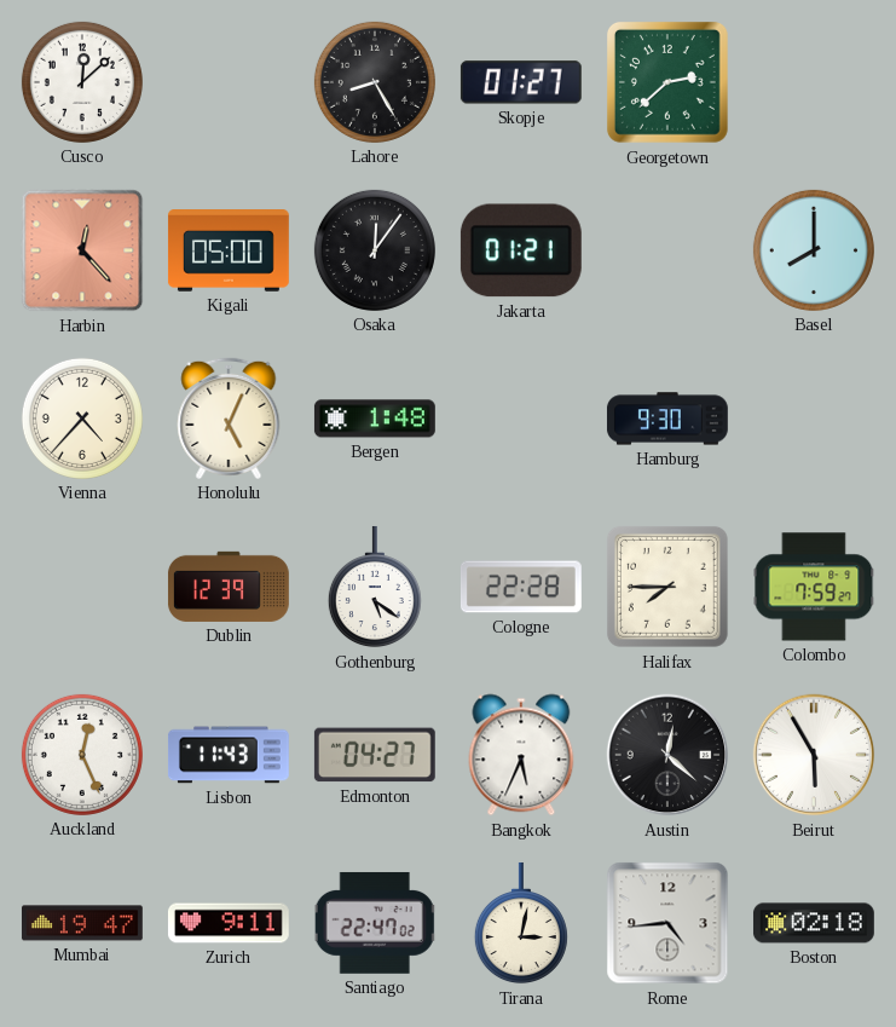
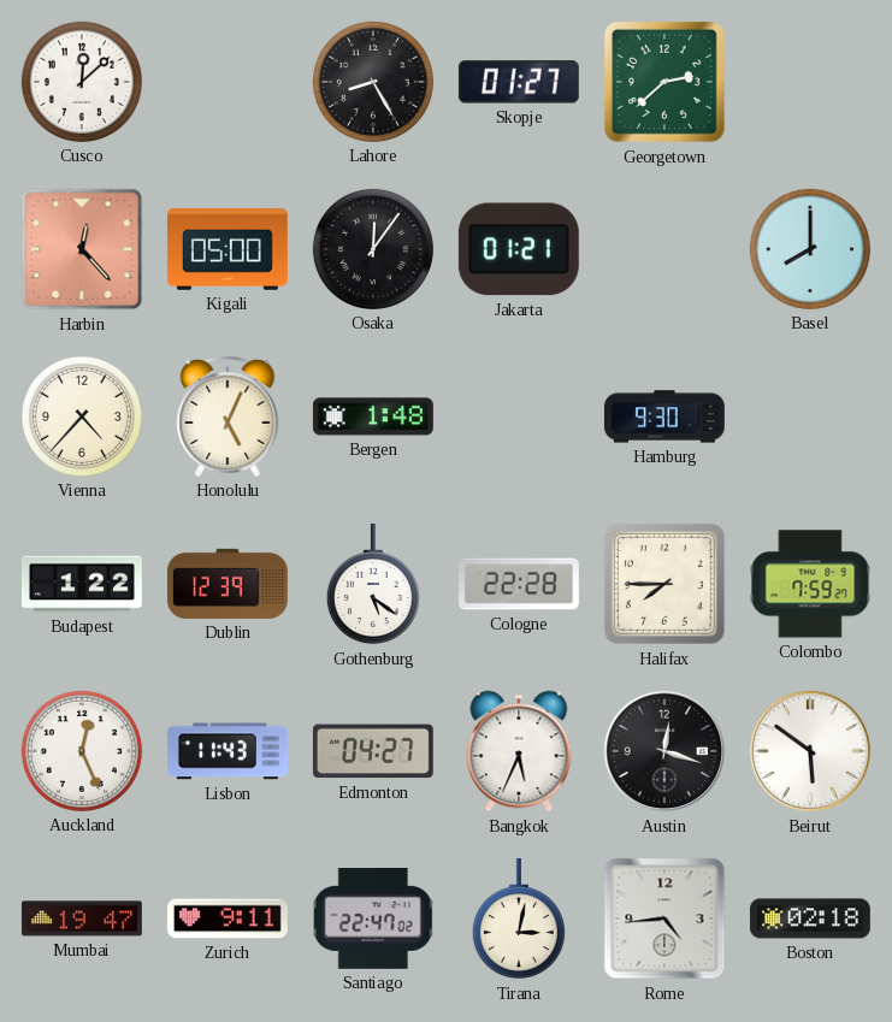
Budapest: none -> 1:22
Austin: 12:22 -> 12:18
Beirut: 5:55 -> 5:51
